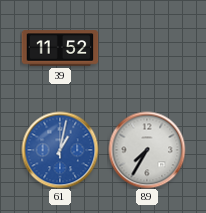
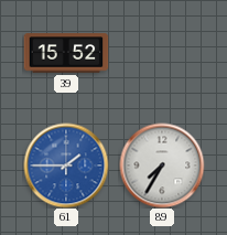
39: 11:52 -> 15:52
61: 1:02 -> 1:45
